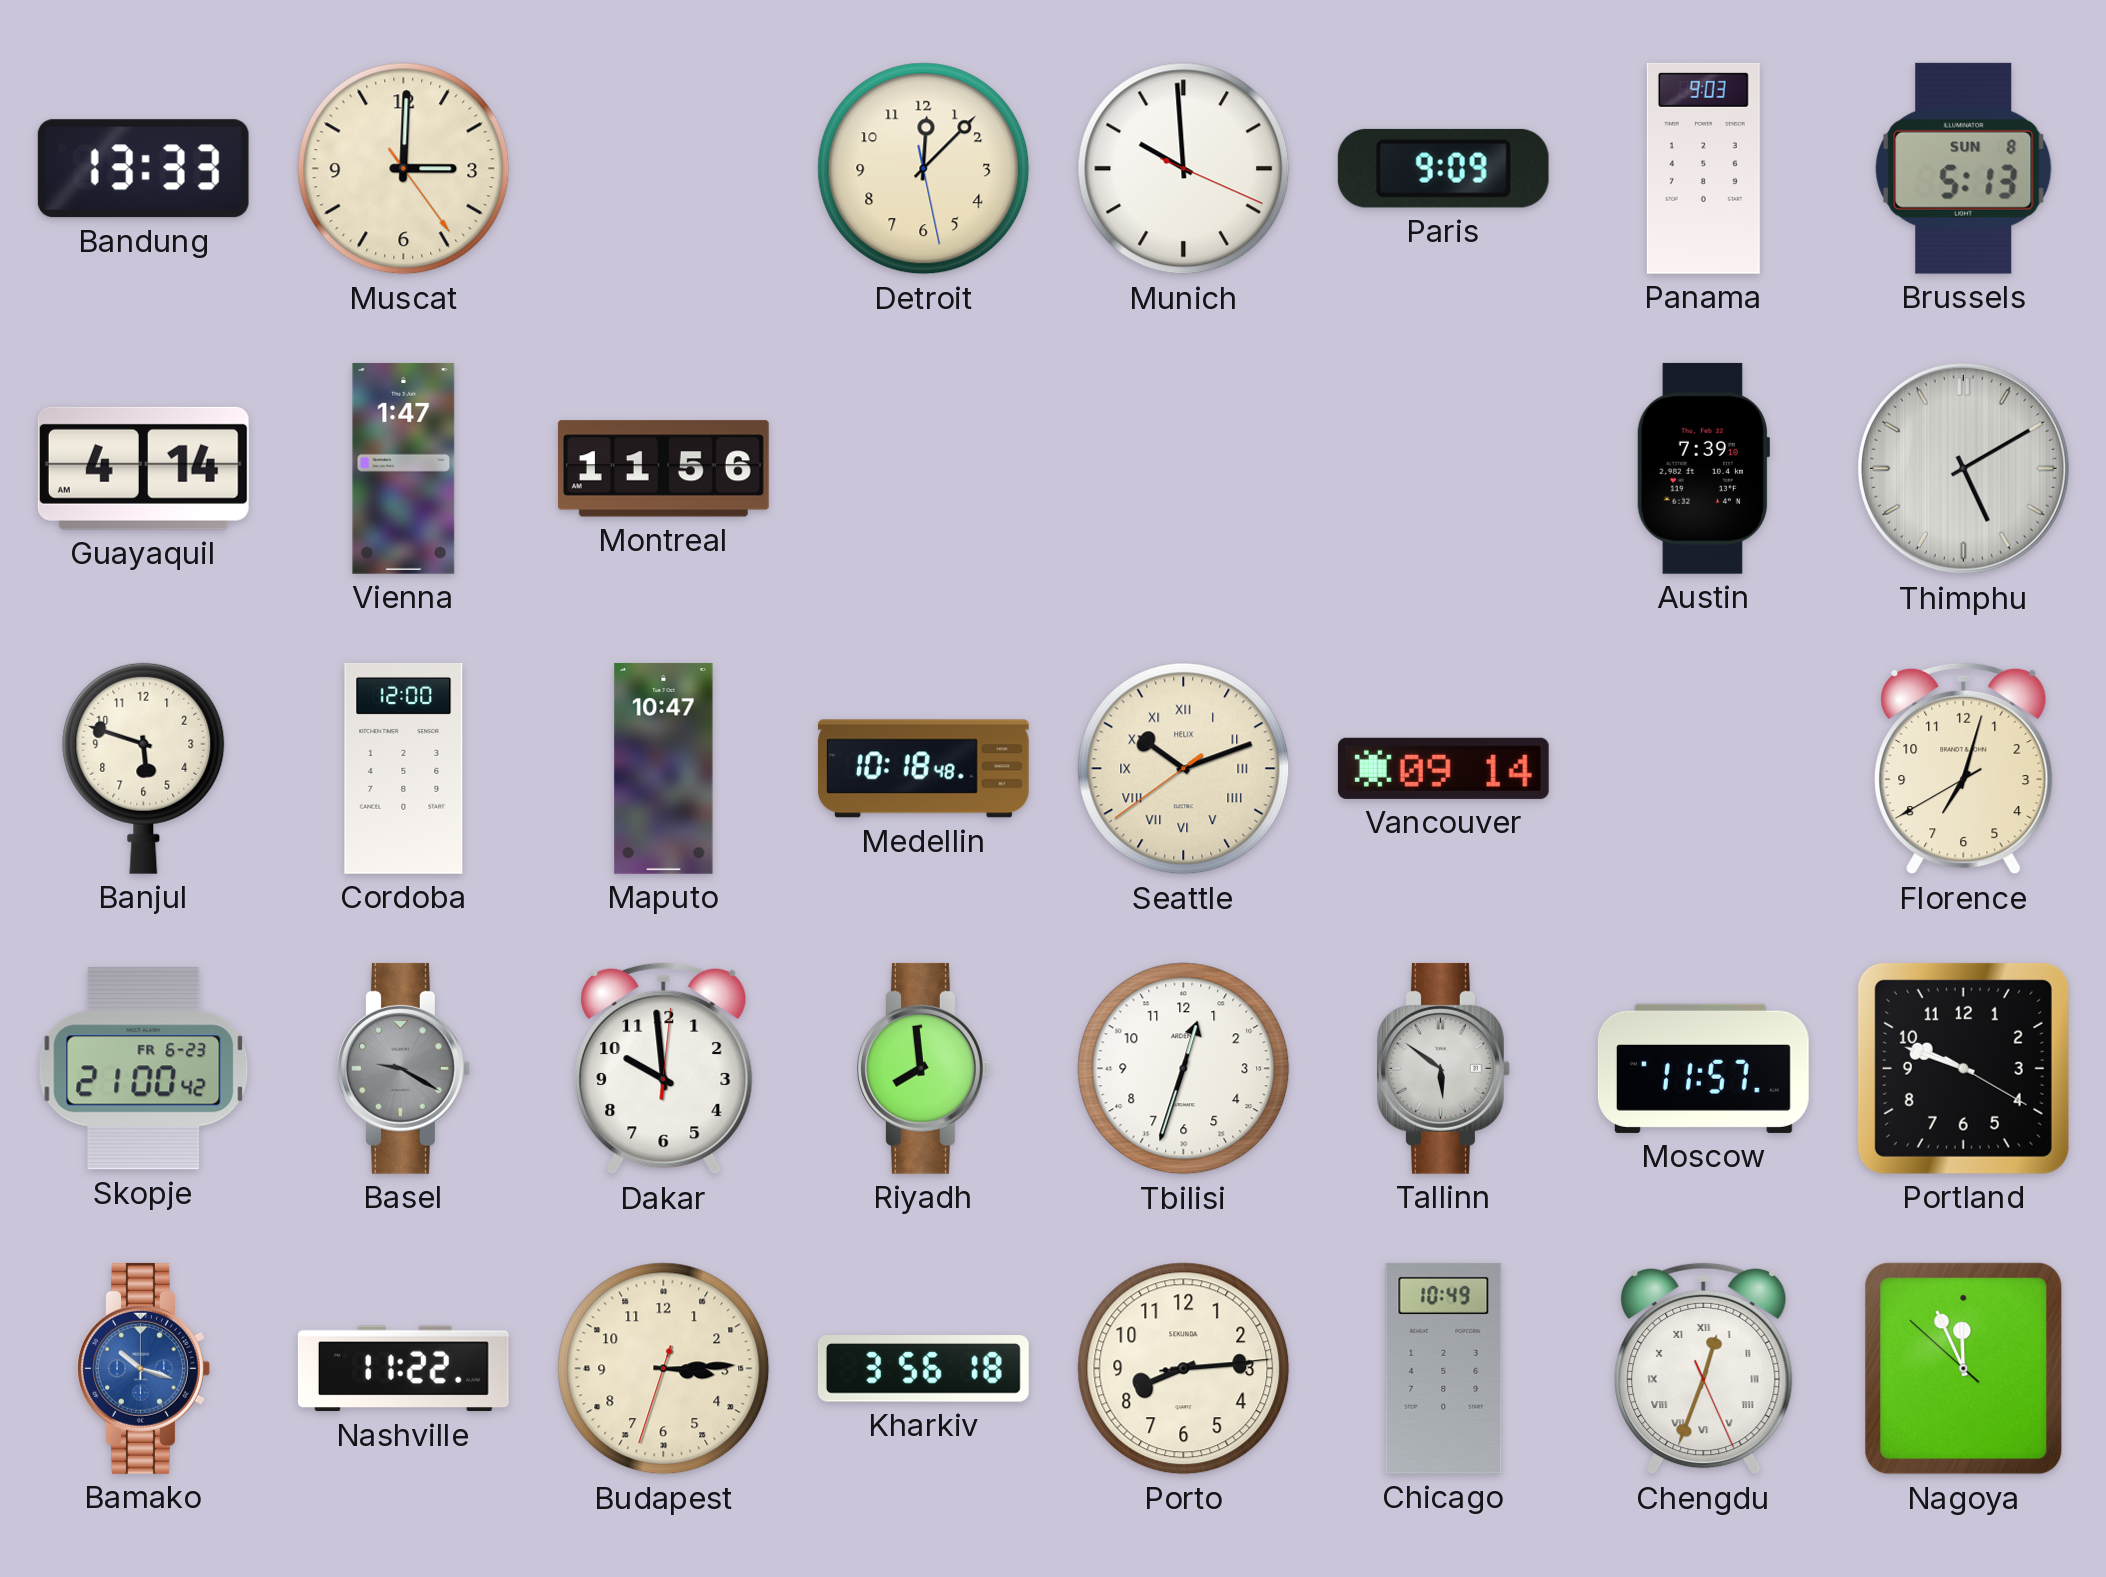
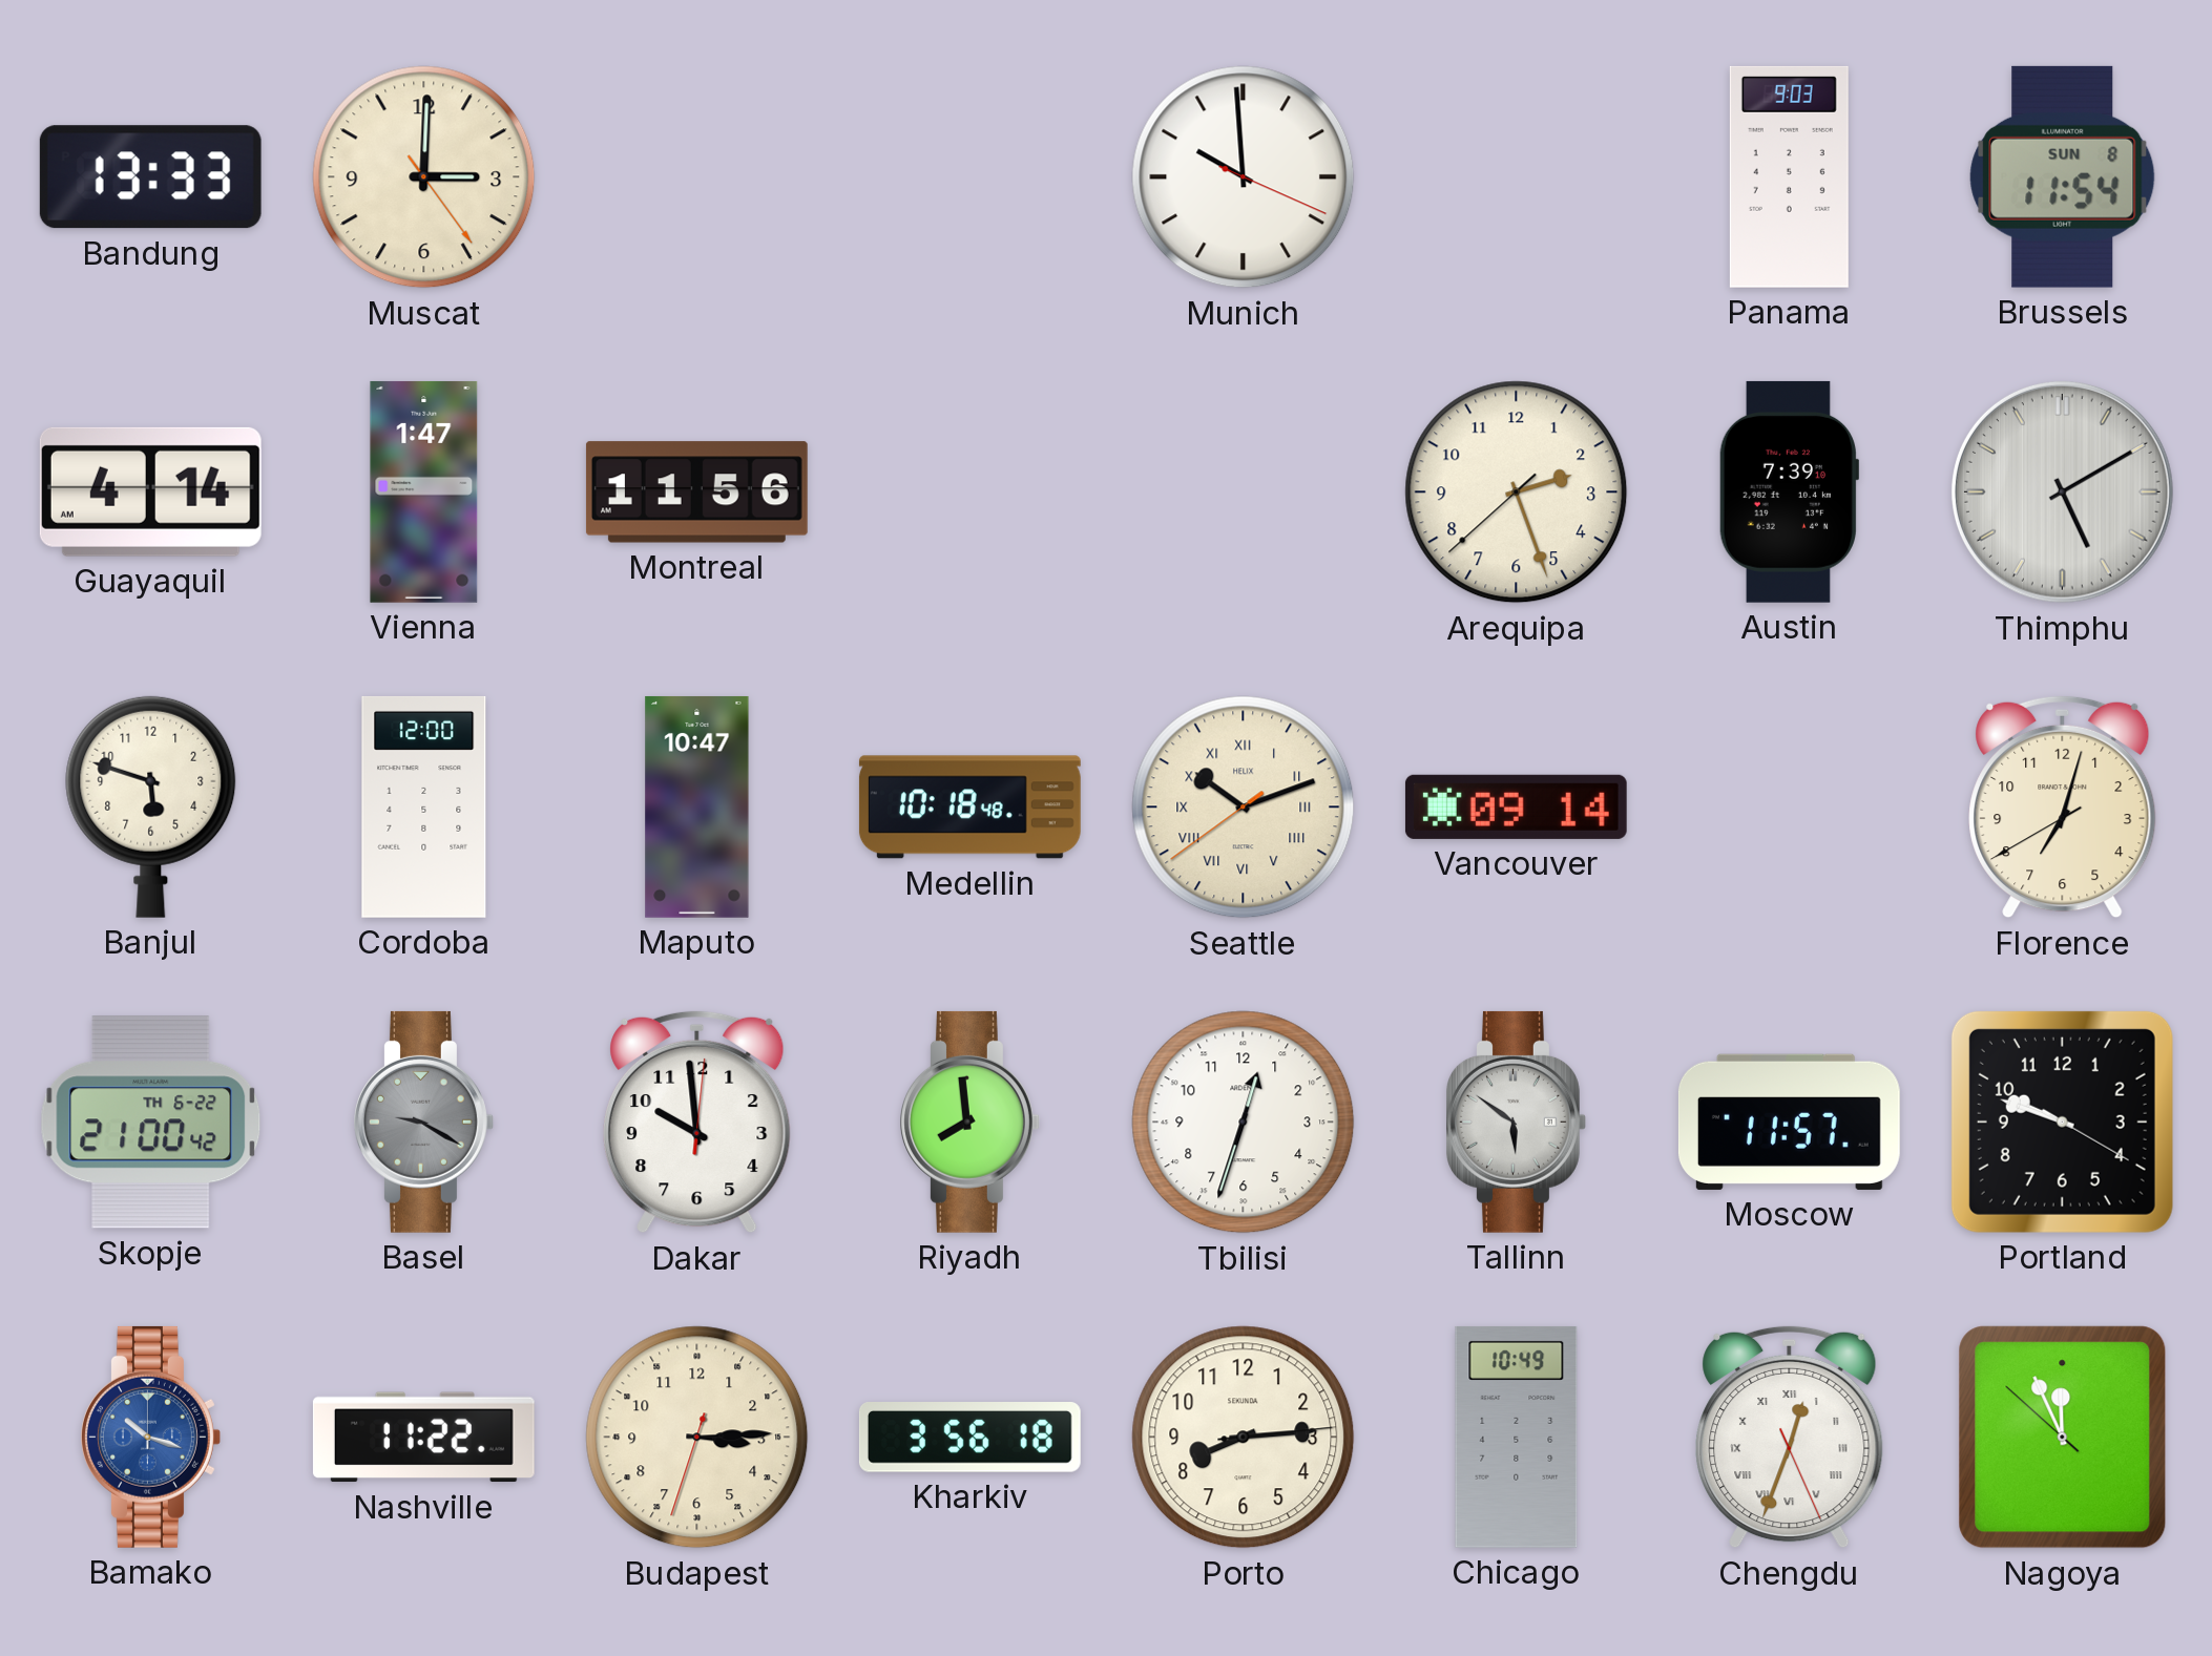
Detroit: 12:07 -> none
Paris: 9:09 -> none
Brussels: 5:13 -> 11:54
Arequipa: none -> 2:26
Skopje date: FR 6-23 -> TH 6-22
